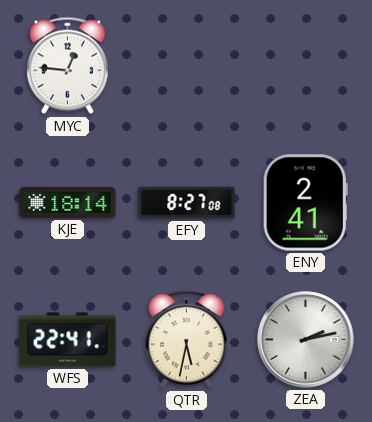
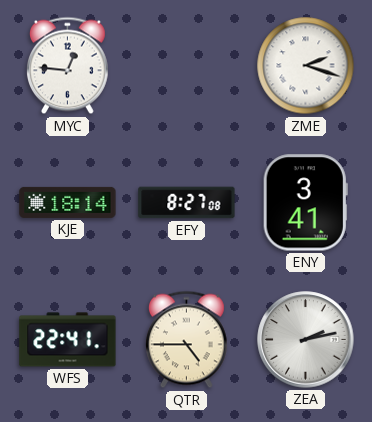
ZME: none -> 2:18
ENY: 2:41 -> 3:41
QTR: 5:32 -> 4:45
